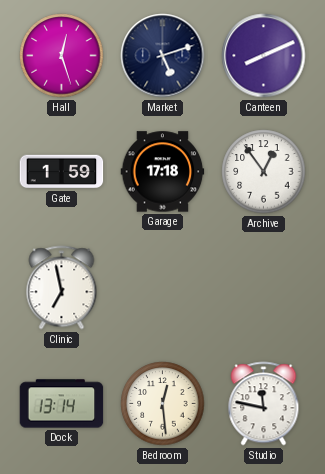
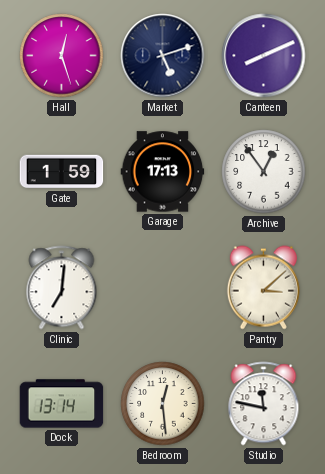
Garage: 17:18 -> 17:13
Clinic: 6:58 -> 7:01
Pantry: none -> 3:08
